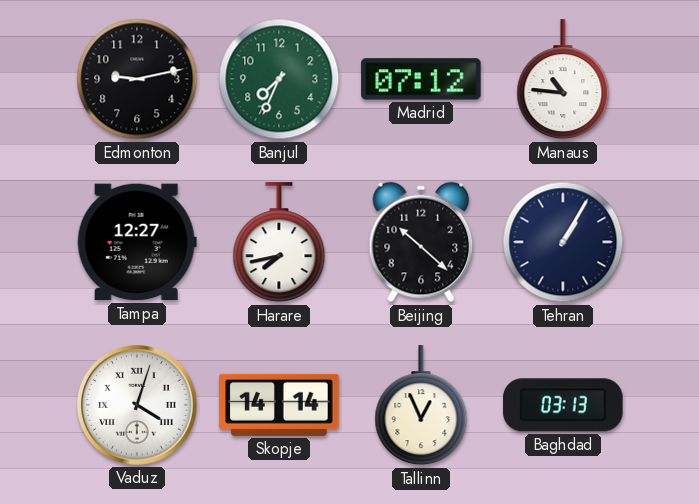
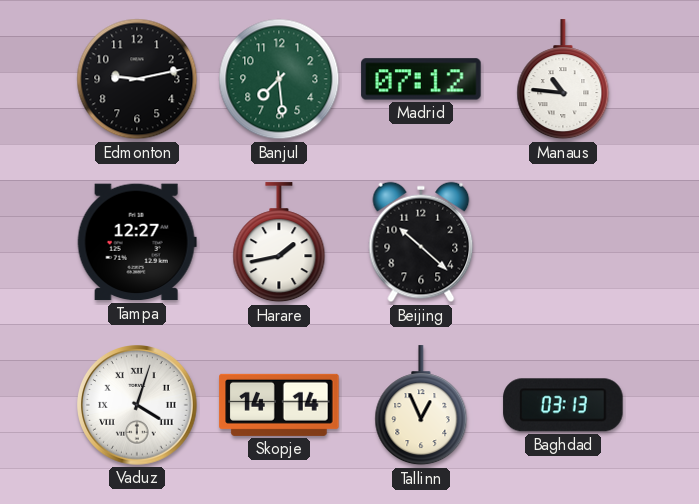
Banjul: 7:34 -> 7:29
Harare: 7:43 -> 1:43
Tehran: 1:05 -> none
